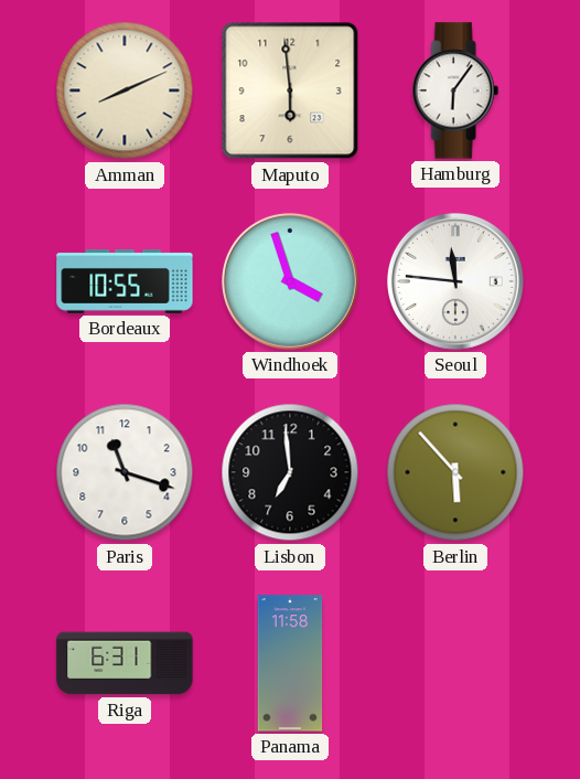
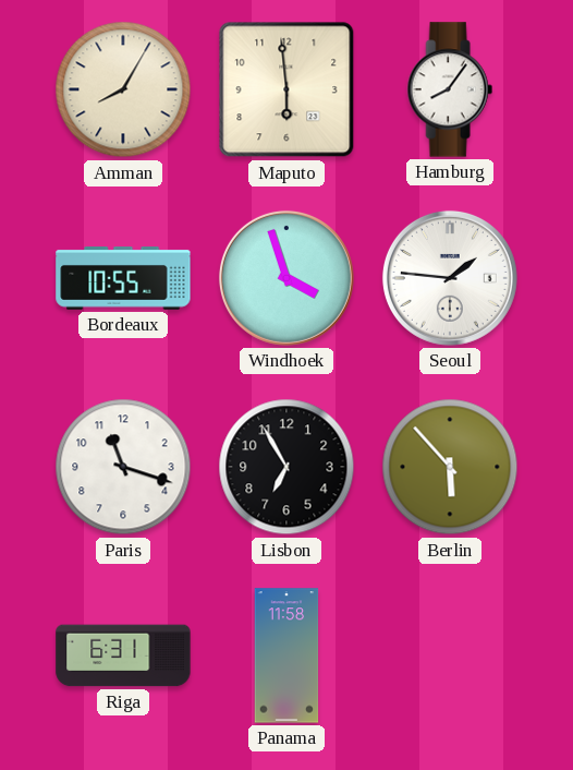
Amman: 8:11 -> 8:05
Hamburg: 6:06 -> 8:06
Seoul: 11:46 -> 1:46
Lisbon: 6:59 -> 6:55
